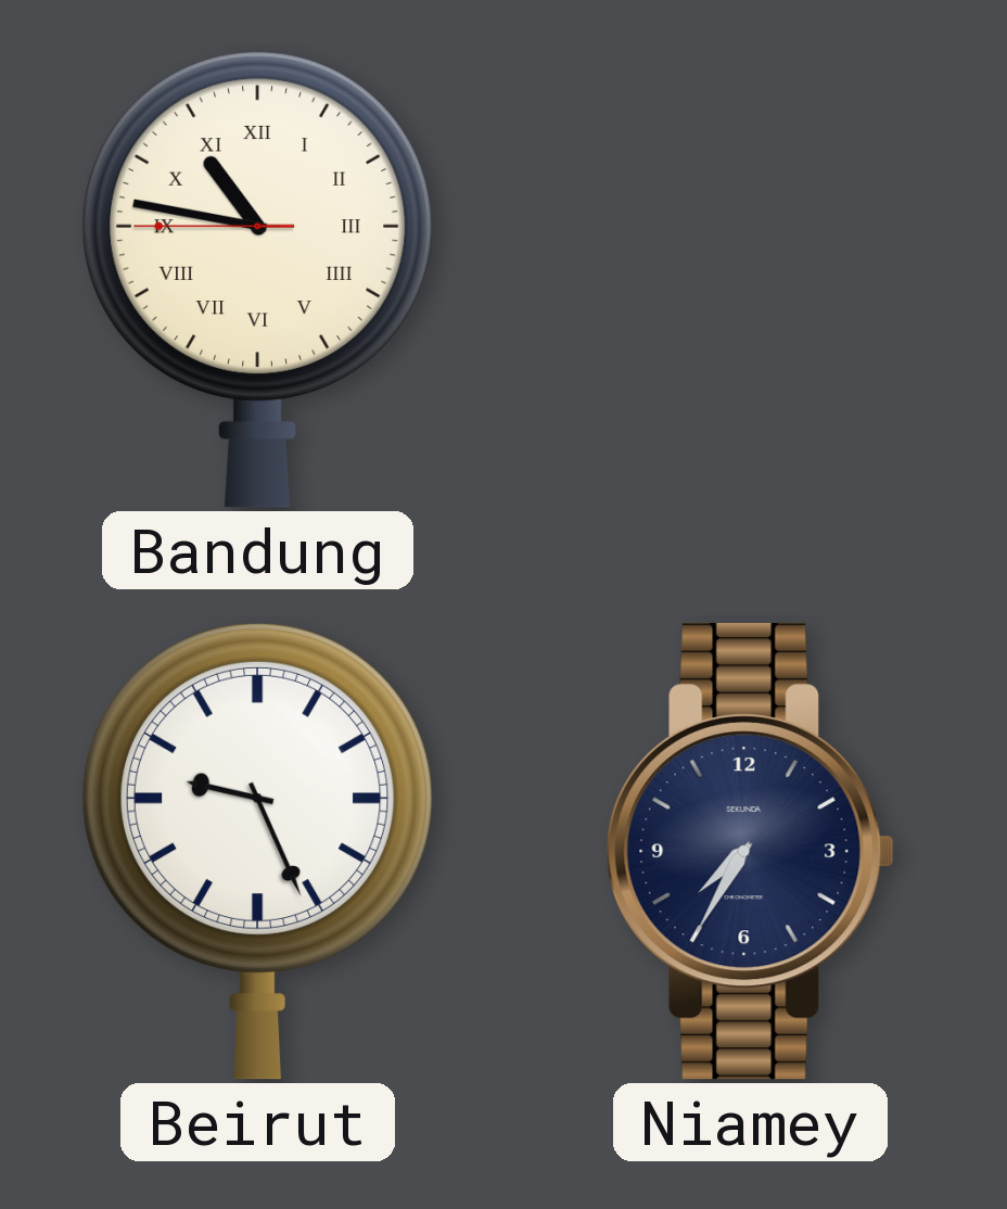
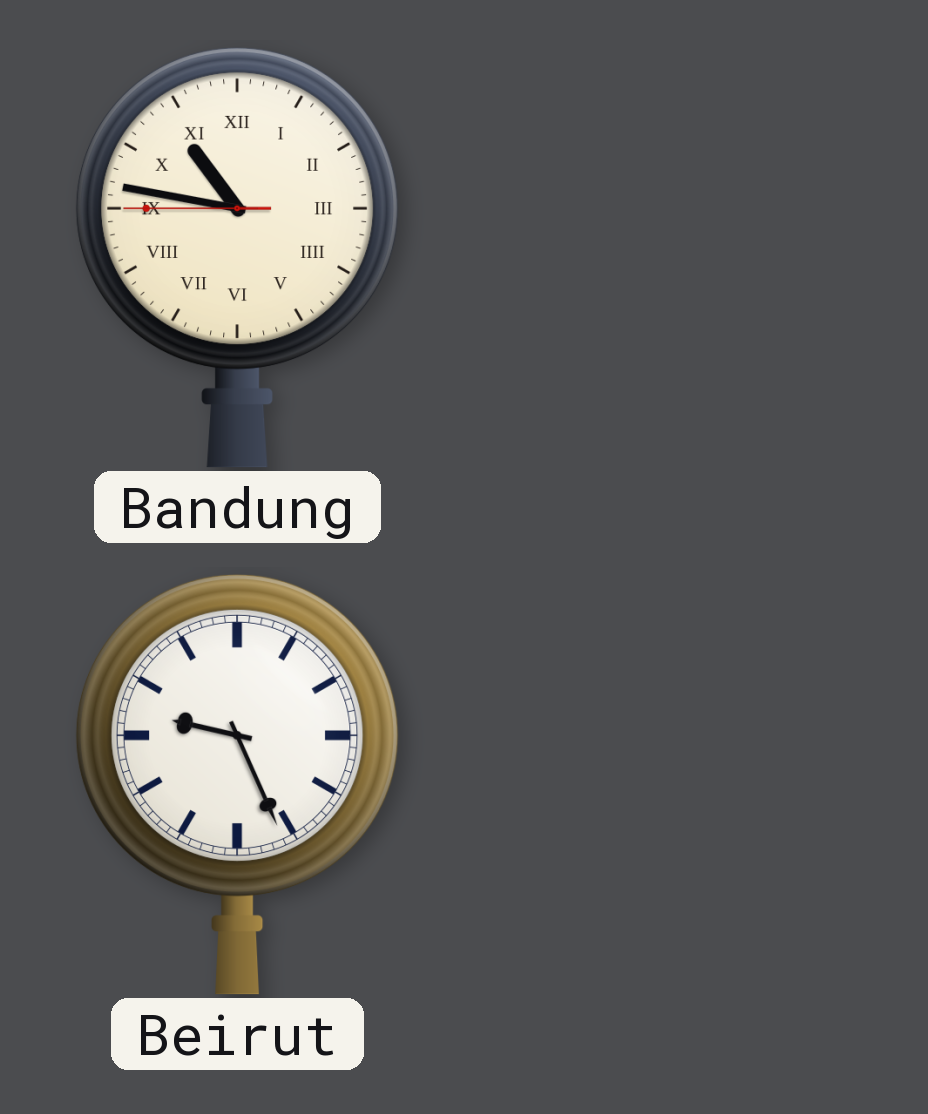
Niamey: 7:35 -> none
